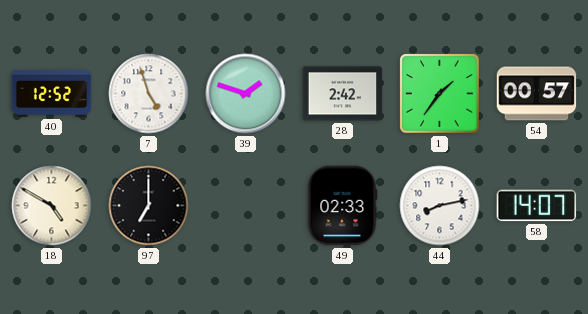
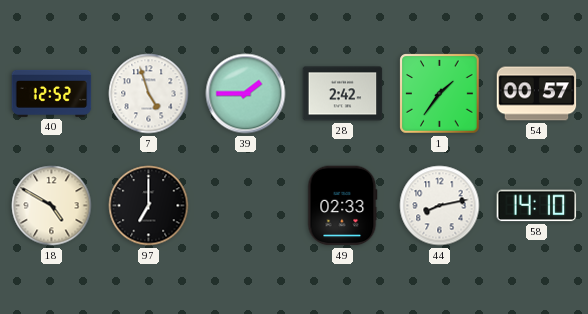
39: 1:48 -> 1:45
58: 14:07 -> 14:10
